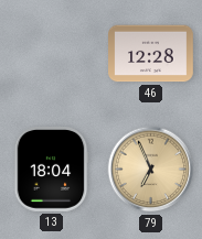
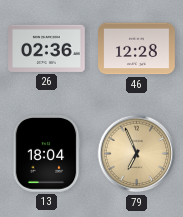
26: none -> 02:36
